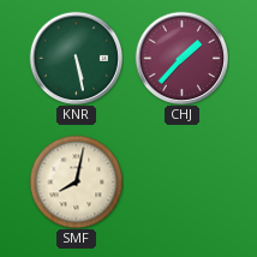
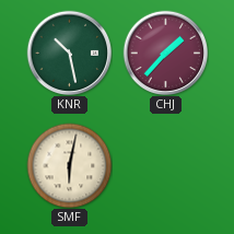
KNR: 5:28 -> 10:28
SMF: 8:02 -> 6:02
